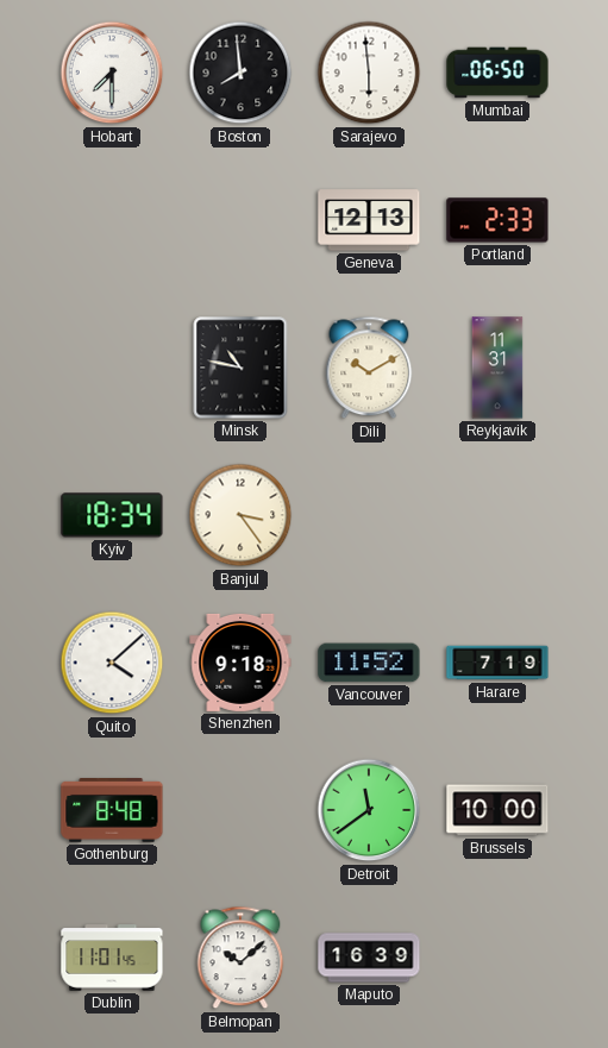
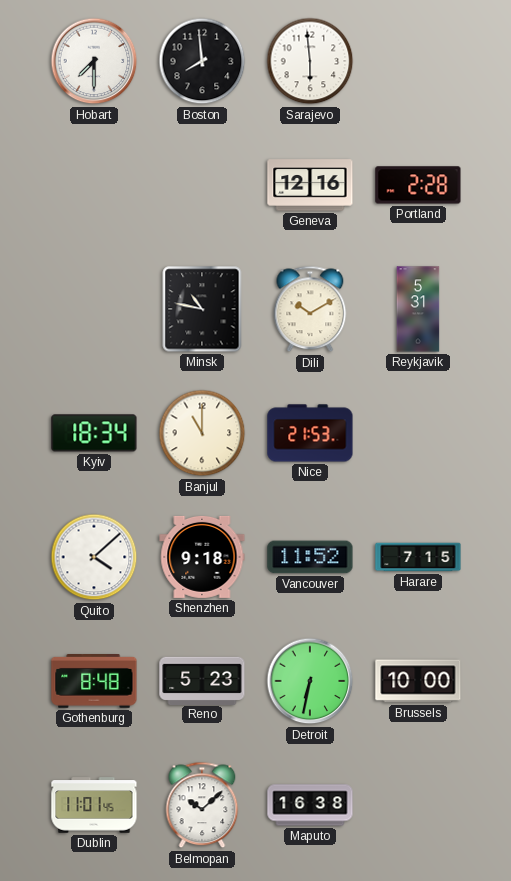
Mumbai: 06:50 -> none
Geneva: 12:13 -> 12:16
Portland: 2:33 -> 2:28
Reykjavik: 11:31 -> 5:31
Banjul: 3:24 -> 11:00
Nice: none -> 21:53
Harare: 7:19 -> 7:15
Reno: none -> 5:23
Detroit: 11:39 -> 6:32
Maputo: 16:39 -> 16:38
